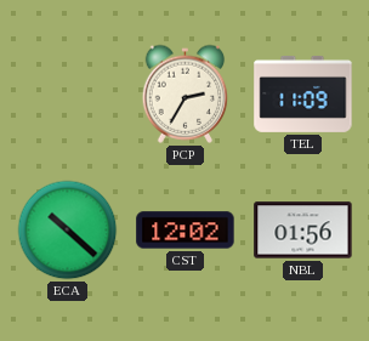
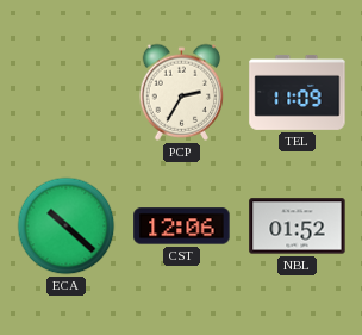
CST: 12:02 -> 12:06
NBL: 01:56 -> 01:52
